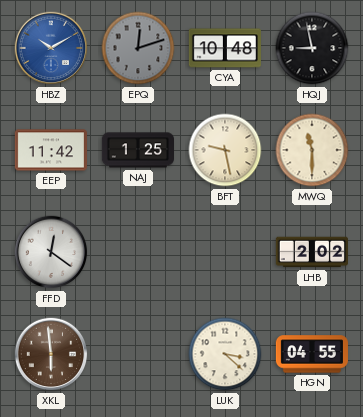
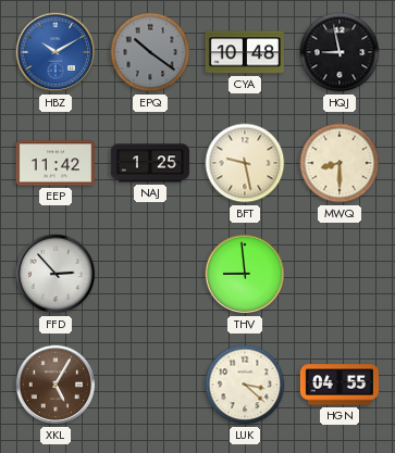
EPQ: 12:12 -> 10:21
MWQ: 11:30 -> 8:30
FFD: 12:21 -> 2:53
THV: none -> 8:59
LHB: 2:02 -> none
XKL: 5:59 -> 5:05
